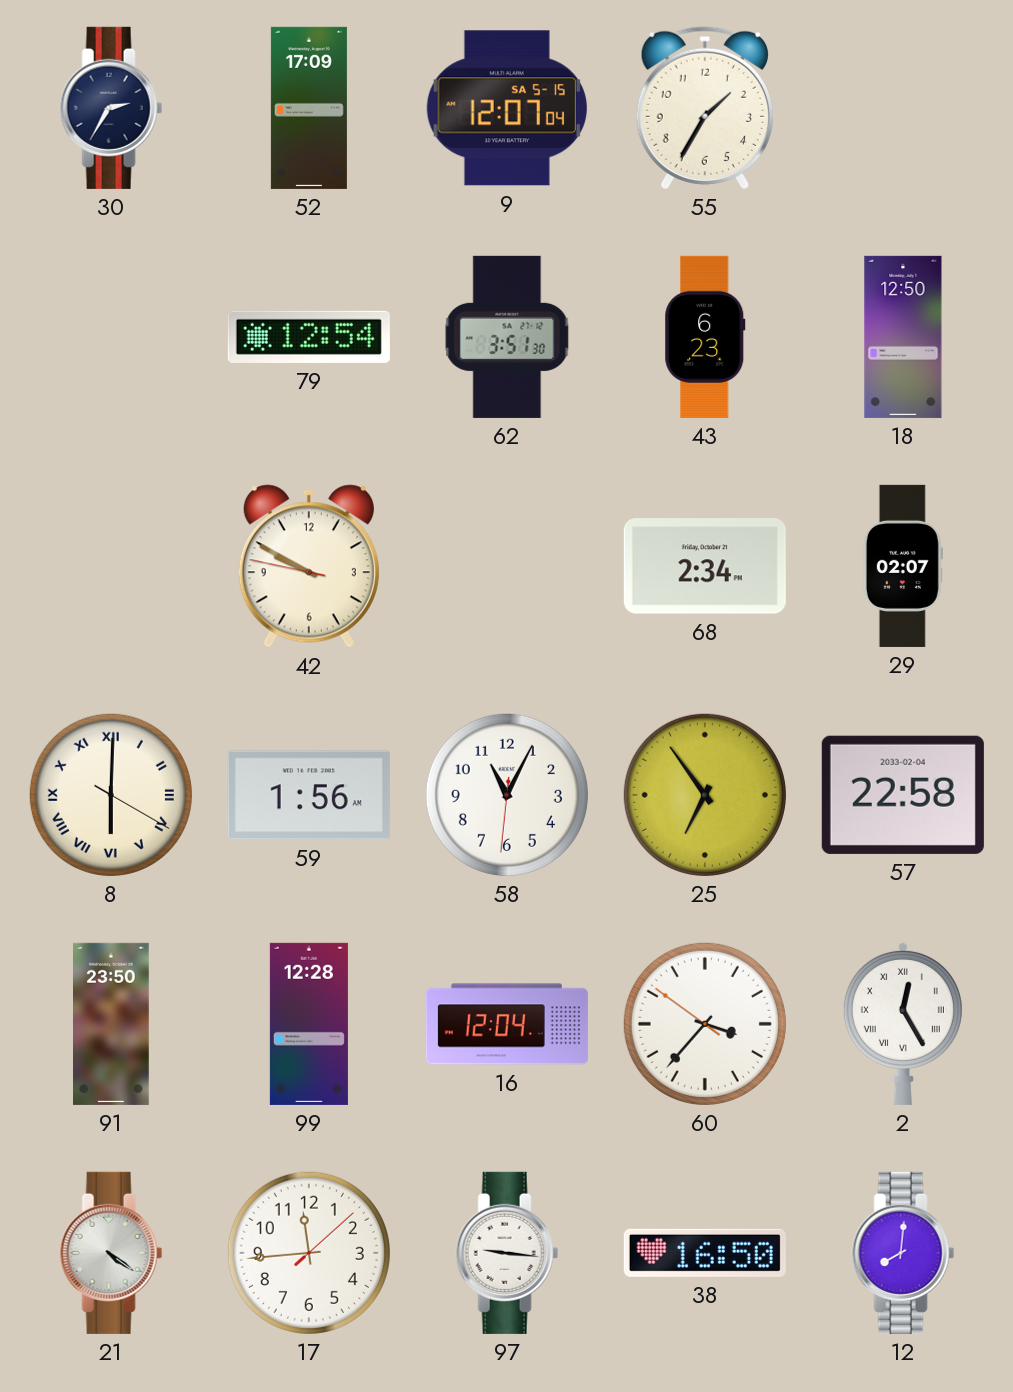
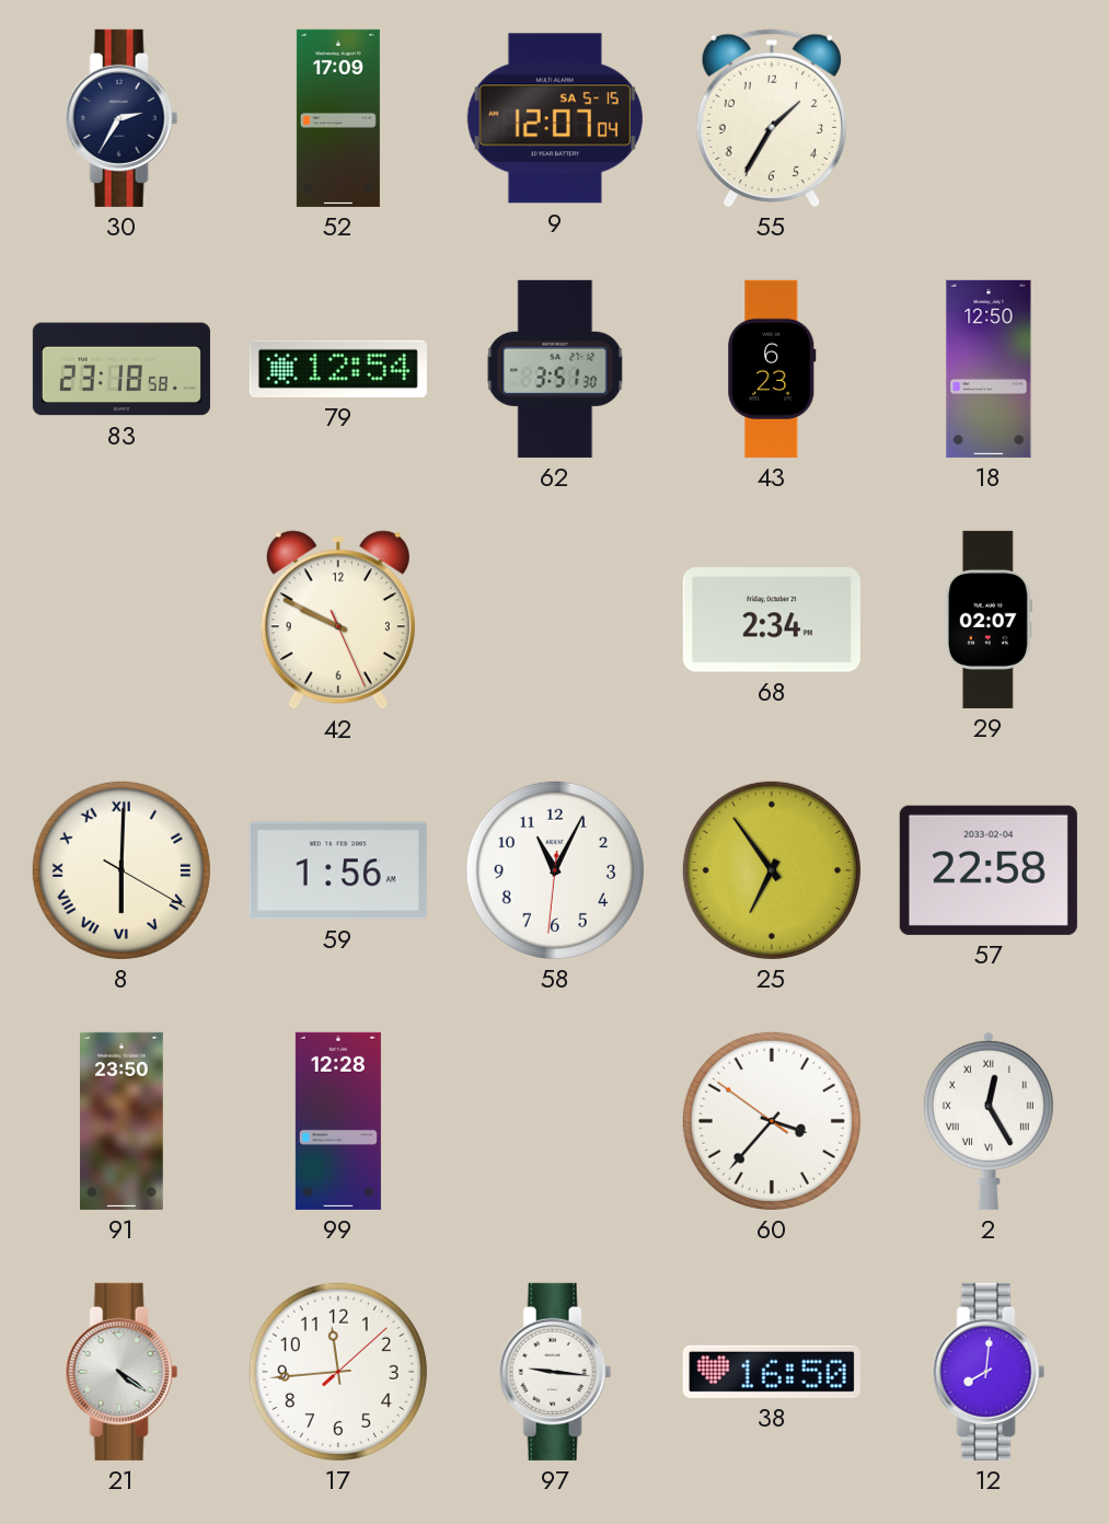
83: none -> 23:18
42: 9:49:47 -> 9:49:26
16: 12:04 -> none
